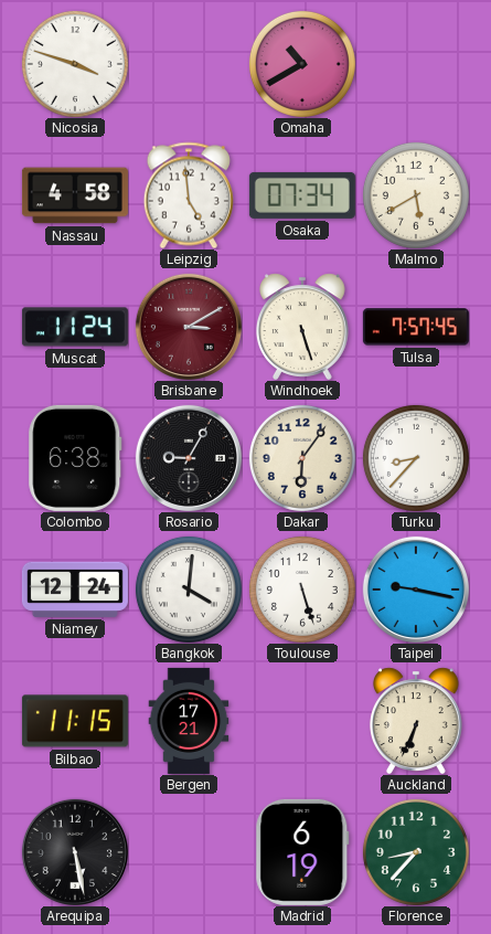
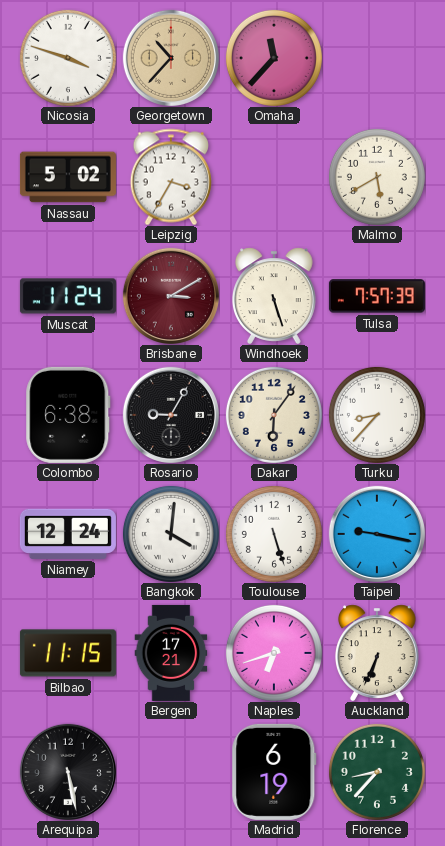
Georgetown: none -> 10:37
Omaha: 10:40 -> 11:37
Nassau: 4:58 -> 5:02
Leipzig: 4:59 -> 3:35
Osaka: 07:34 -> none
Tulsa: 7:57:45 -> 7:57:39
Naples: none -> 6:42
